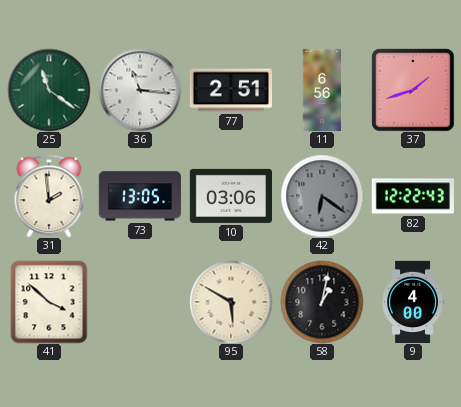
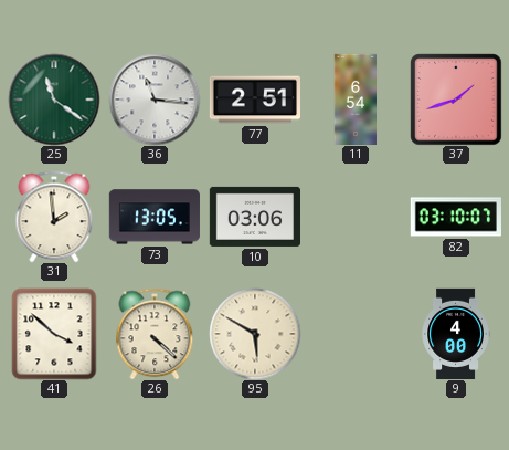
11: 6:56 -> 6:54
42: 6:21 -> none
82: 12:22 -> 03:10
26: none -> 4:22
58: 1:02 -> none
